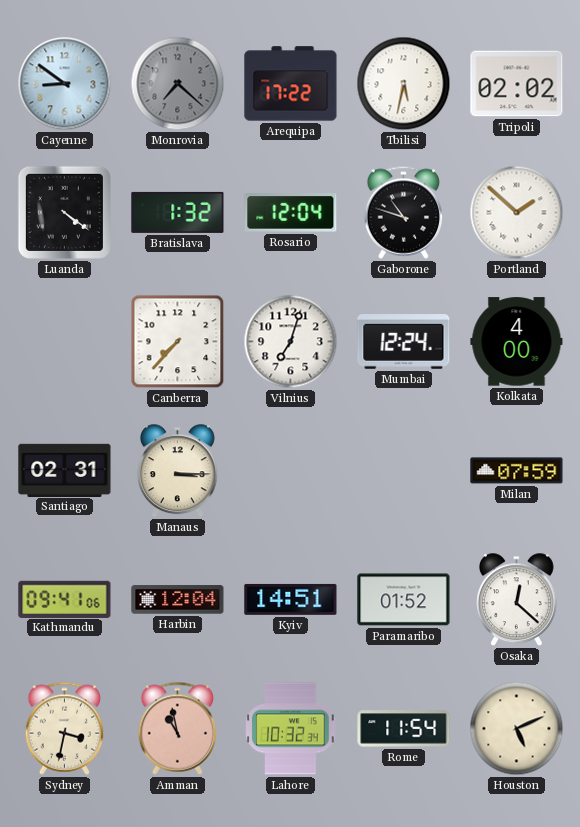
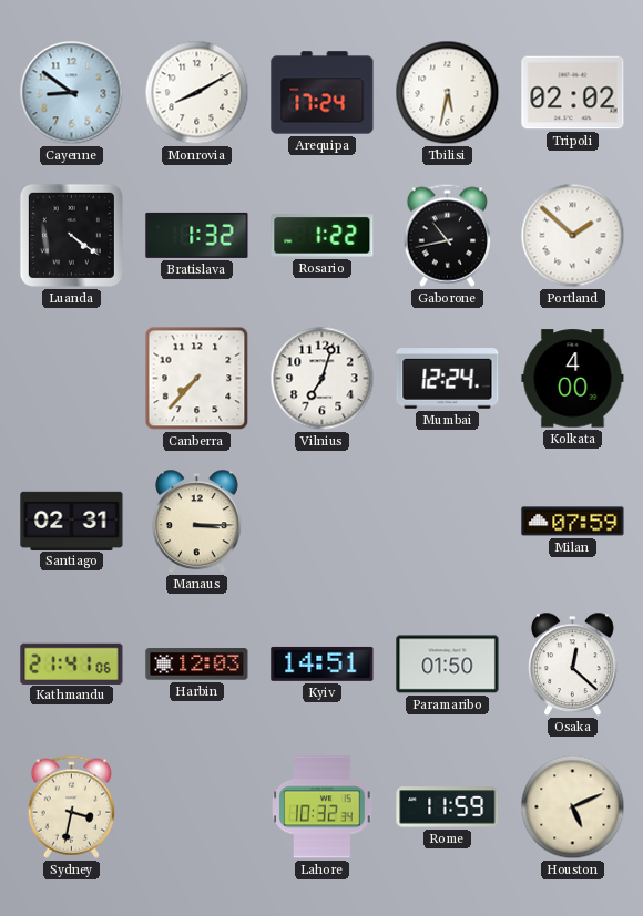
Monrovia: 7:22 -> 8:10
Monrovia dial: grey -> white
Arequipa: 17:22 -> 17:24
Rosario: 12:04 -> 1:22
Gaborone: 10:48 -> 10:43
Kathmandu: 09:41 -> 21:41
Harbin: 12:04 -> 12:03
Paramaribo: 01:52 -> 01:50
Amman: 10:58 -> none
Rome: 11:54 -> 11:59
